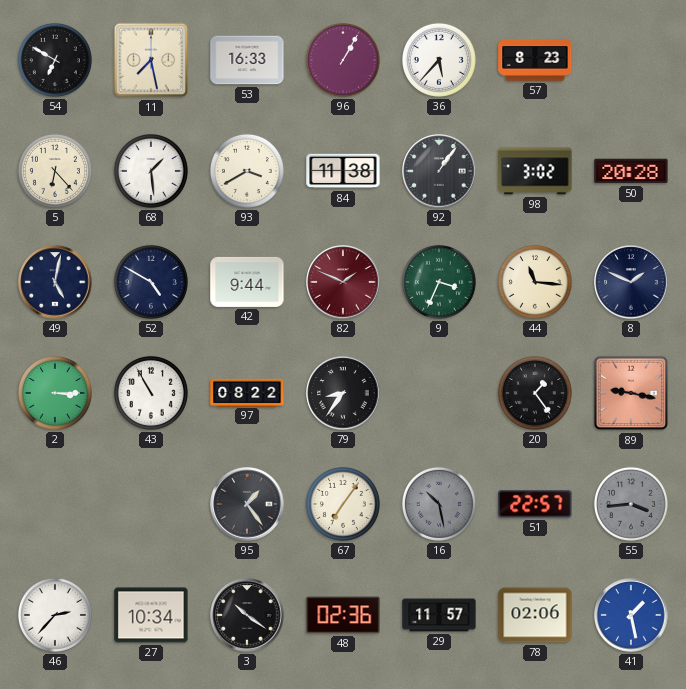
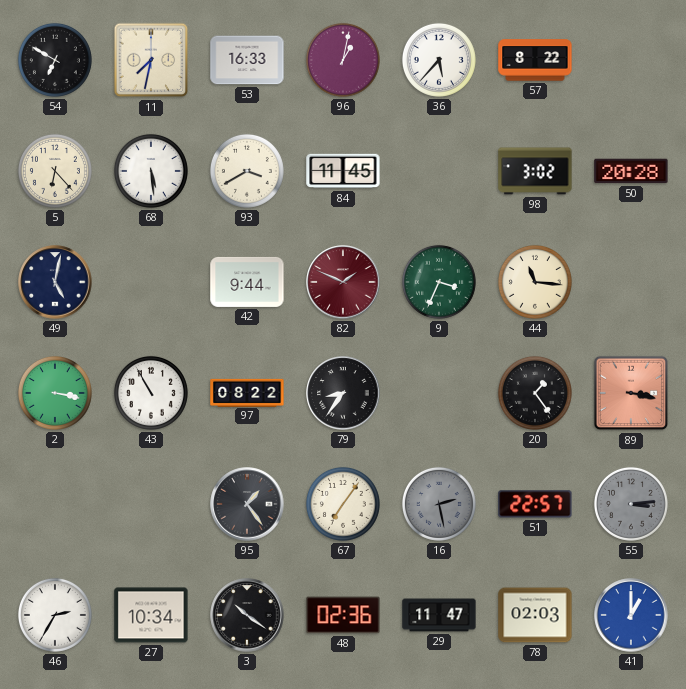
11: 7:28 -> 7:32
96: 1:05 -> 1:02
57: 8:23 -> 8:22
68: 1:29 -> 5:29
84: 11:38 -> 11:45
92: 1:06 -> none
52: 4:50 -> none
8: 1:49 -> none
2: 3:15 -> 3:17
89: 9:17 -> 3:17
16: 10:28 -> 2:28
55: 3:44 -> 3:14
46: 2:37 -> 2:35
29: 11:57 -> 11:47
78: 02:06 -> 02:03
41: 1:28 -> 1:00
